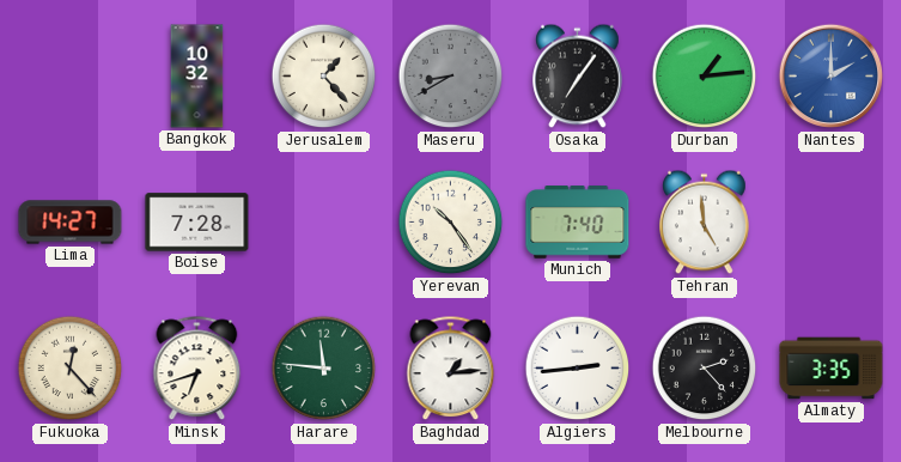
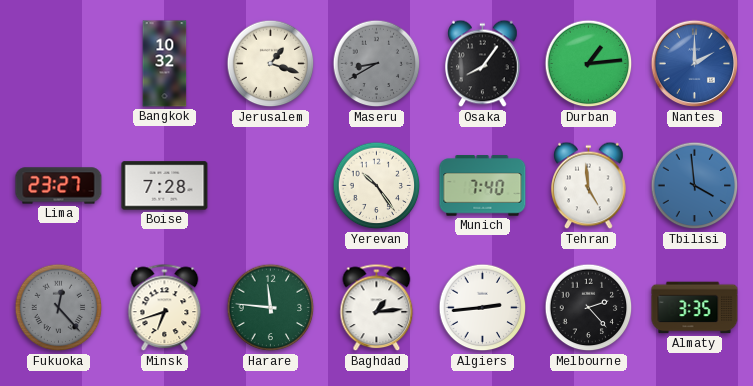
Jerusalem: 1:23 -> 1:18
Osaka: 7:06 -> 8:06
Lima: 14:27 -> 23:27
Tbilisi: none -> 3:59
Fukuoka dial: cream -> grey
